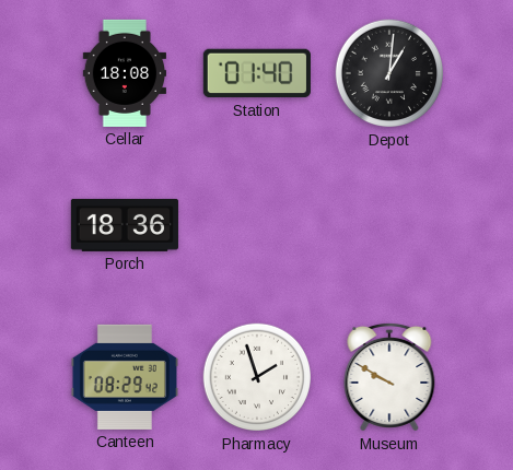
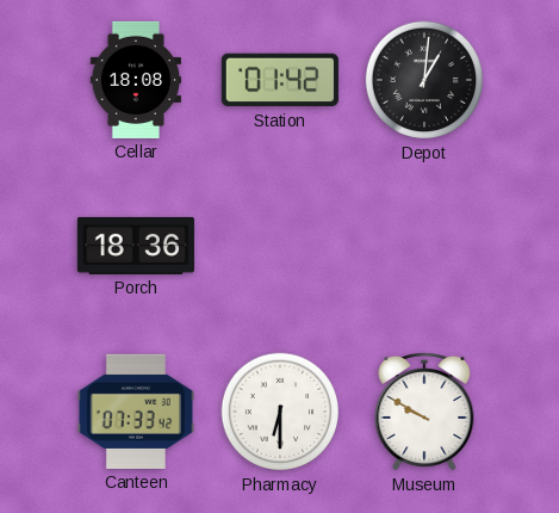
Station: 01:40 -> 01:42
Canteen: 08:29 -> 07:33
Pharmacy: 1:57 -> 6:30
